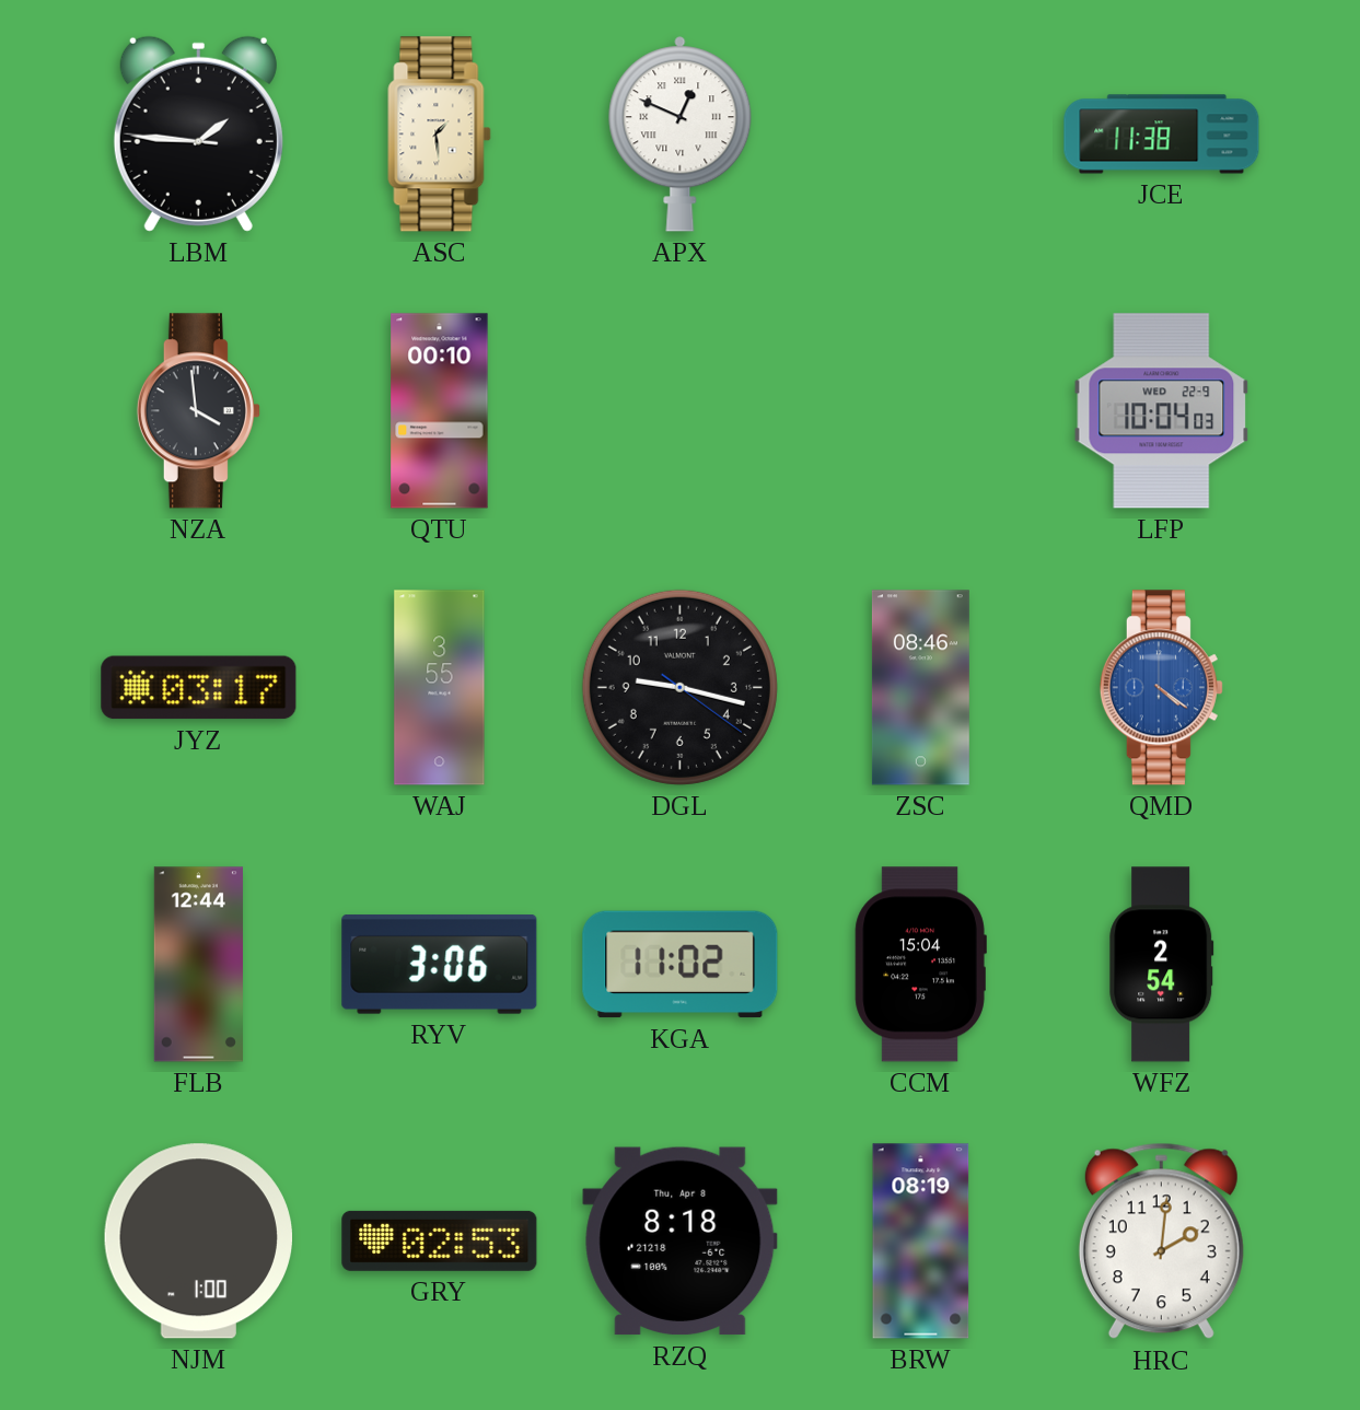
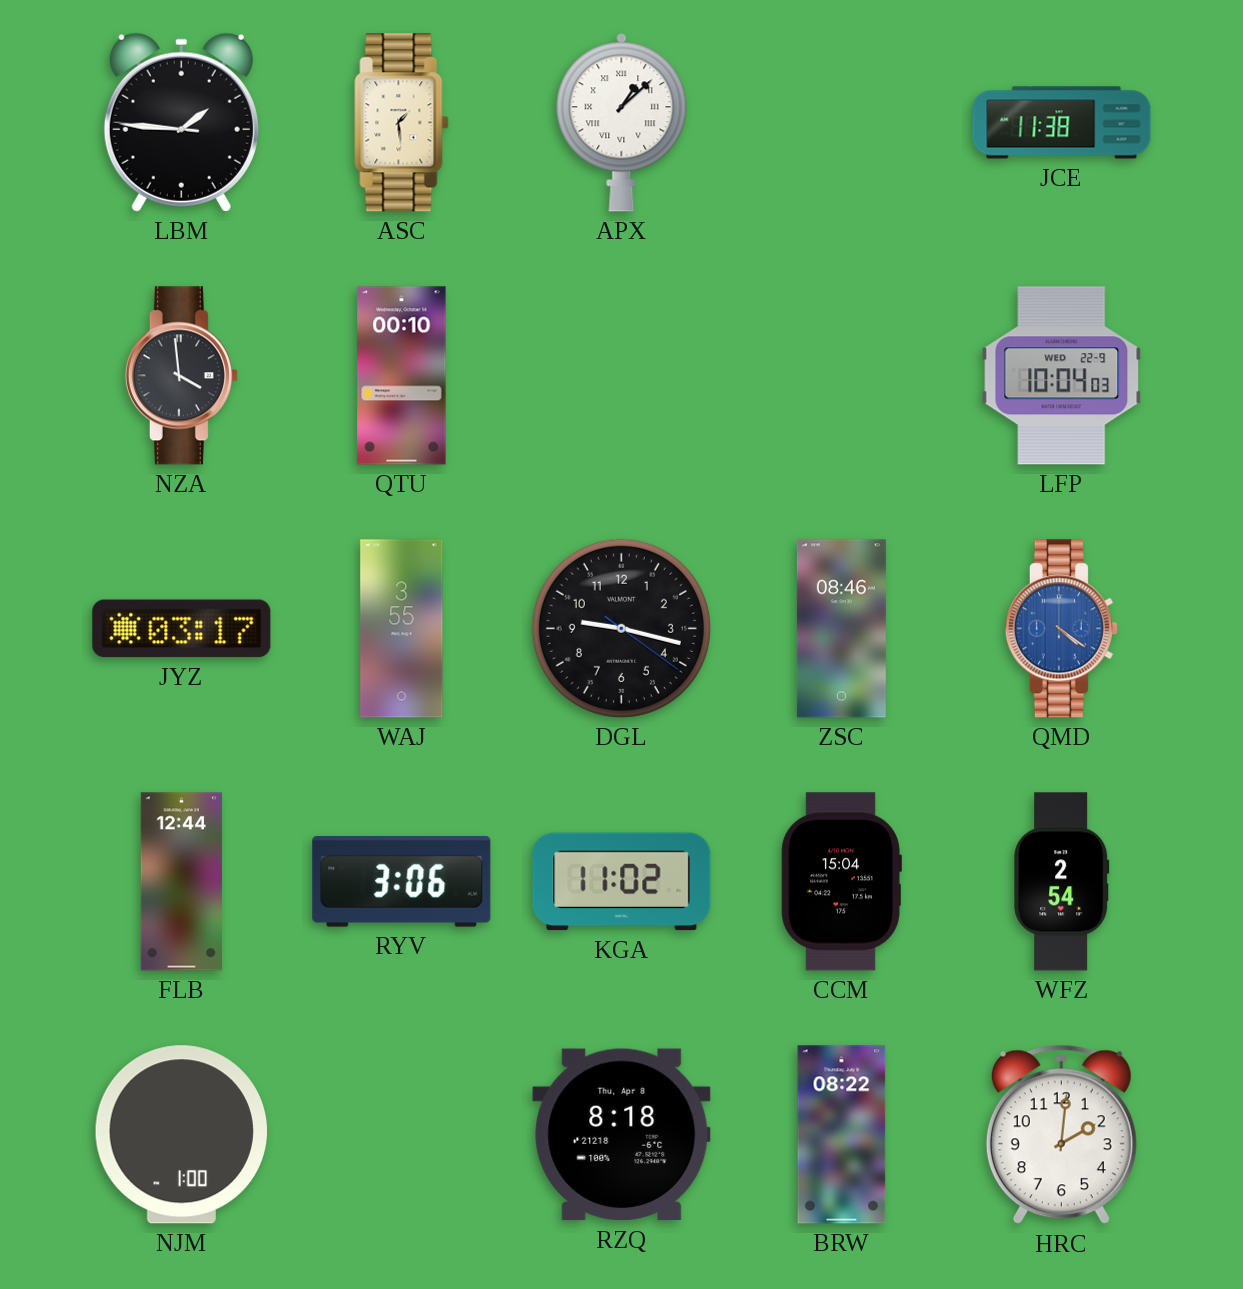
APX: 12:49 -> 1:08
GRY: 02:53 -> none
BRW: 08:19 -> 08:22
